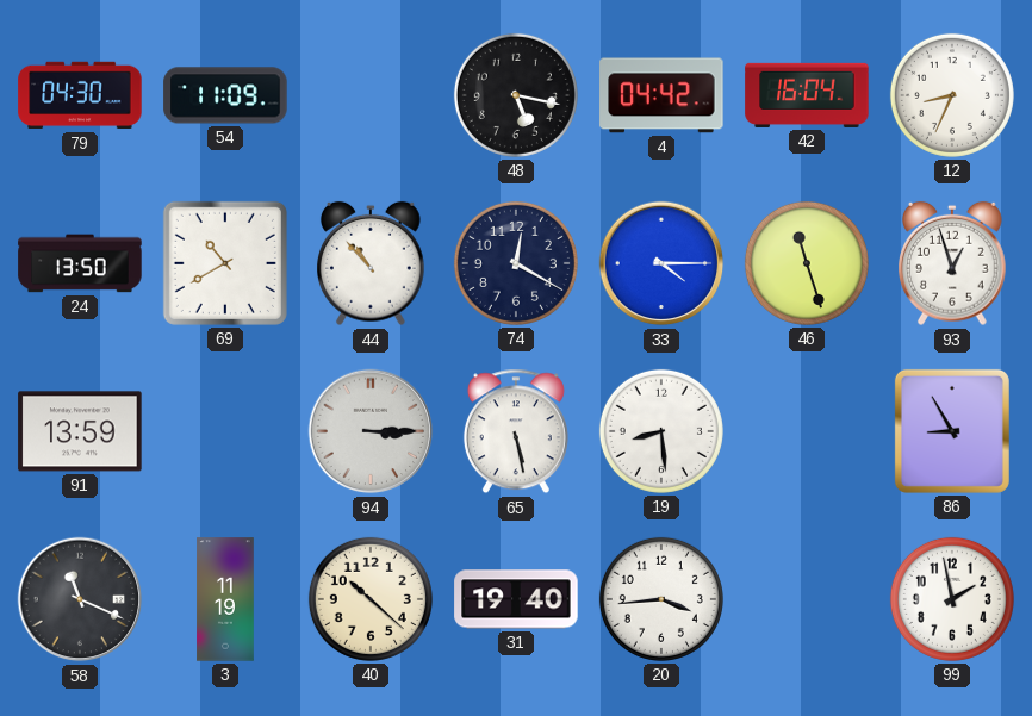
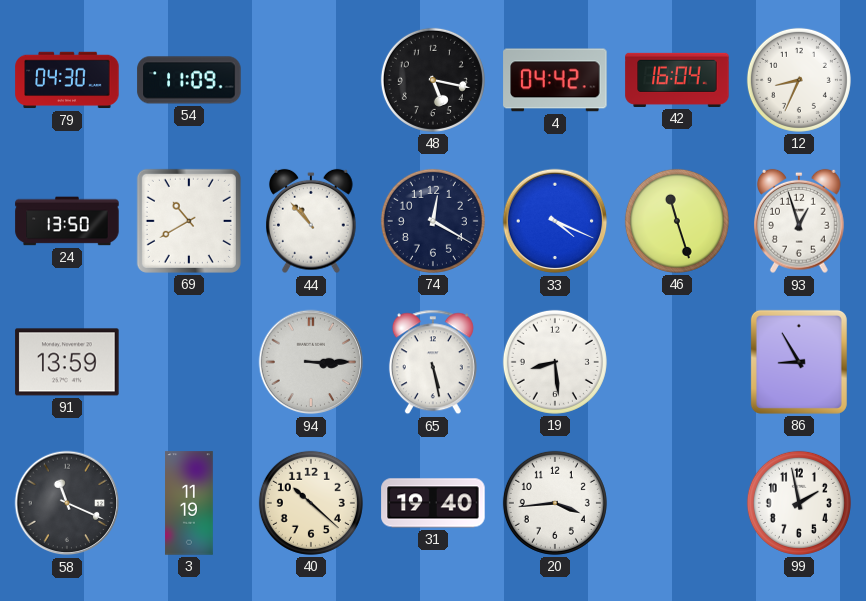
33: 4:15 -> 4:19
